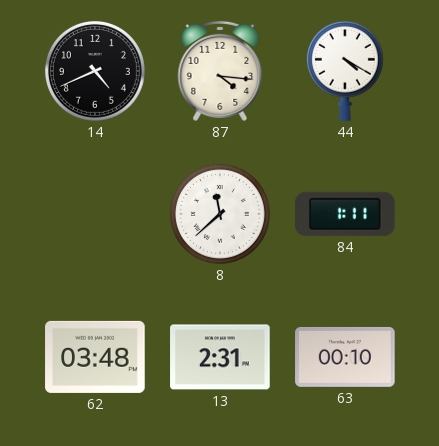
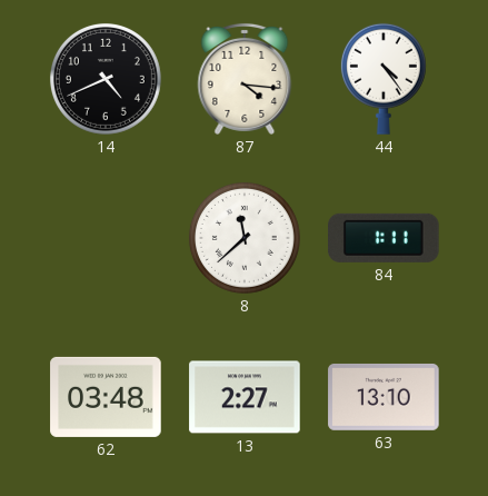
44: 4:20 -> 4:24
13: 2:31 -> 2:27
63: 00:10 -> 13:10
